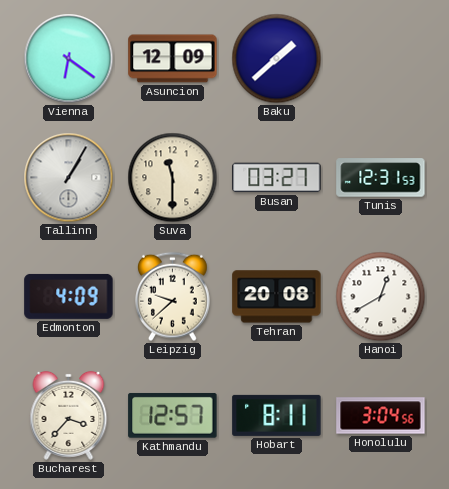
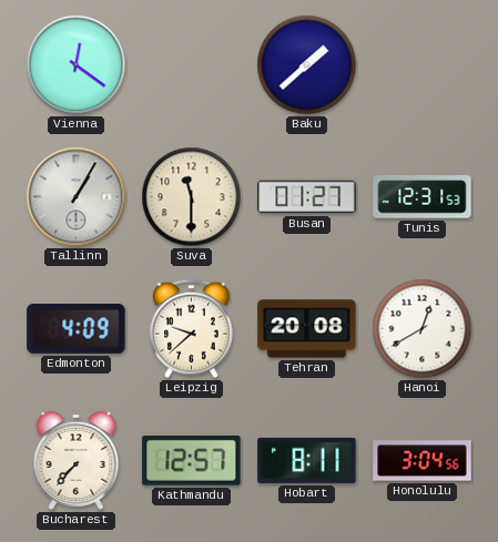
Vienna: 6:21 -> 12:21
Asuncion: 12:09 -> none
Busan: 03:27 -> 01:27
Bucharest: 3:37 -> 7:37
